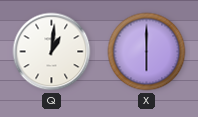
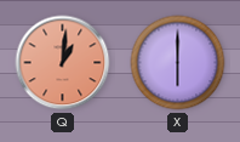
Q dial: white -> salmon
